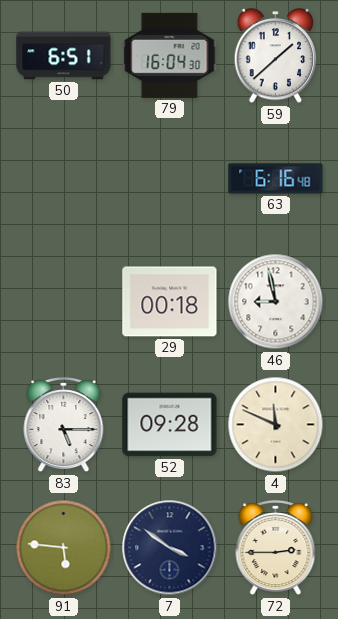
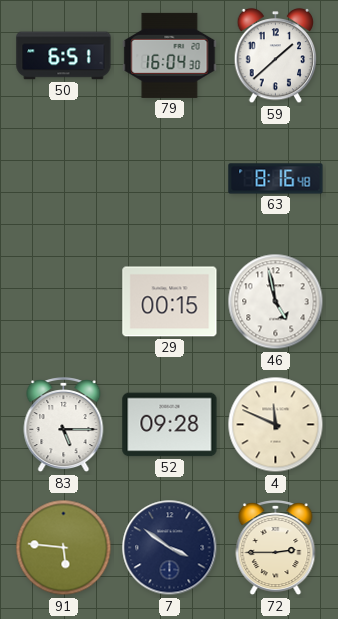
63: 6:16 -> 8:16
29: 00:18 -> 00:15
46: 8:58 -> 4:58
